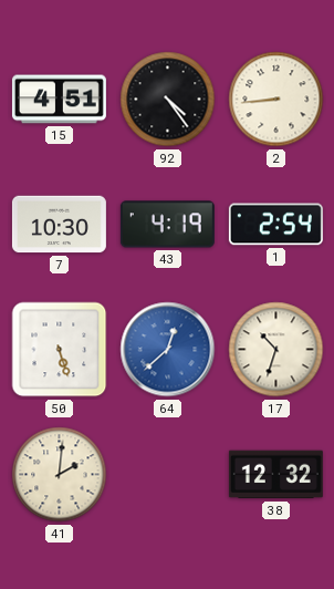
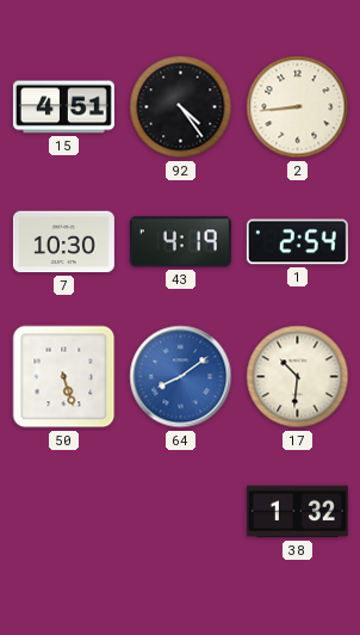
64: 12:38 -> 8:09
17: 10:33 -> 10:31
41: 2:01 -> none
38: 12:32 -> 1:32
